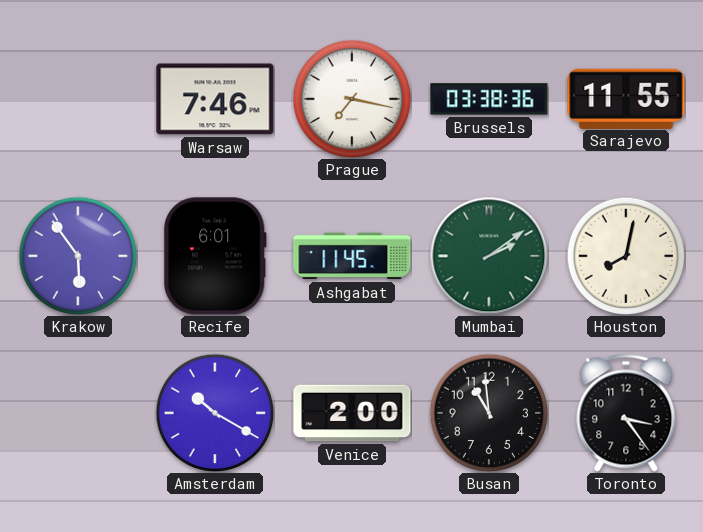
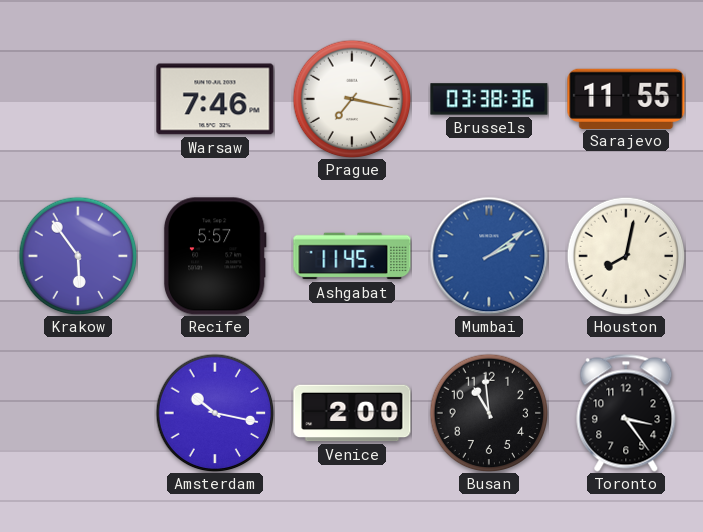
Recife: 6:01 -> 5:57
Mumbai dial: green -> blue
Amsterdam: 10:20 -> 10:17
